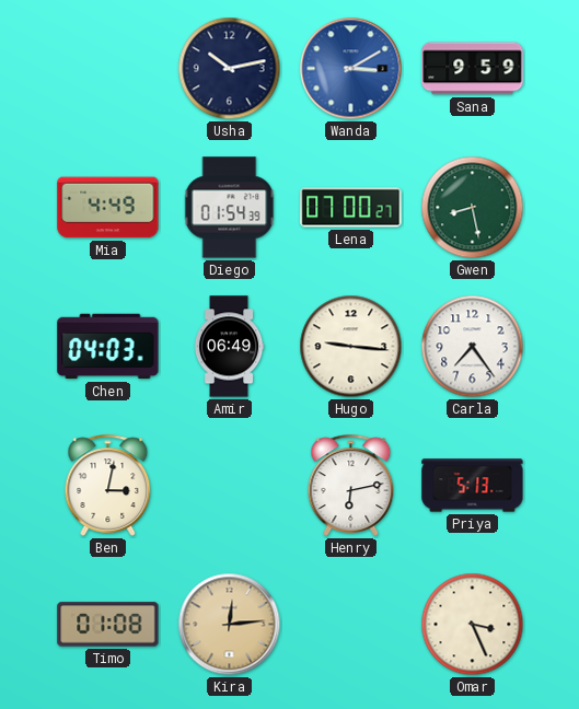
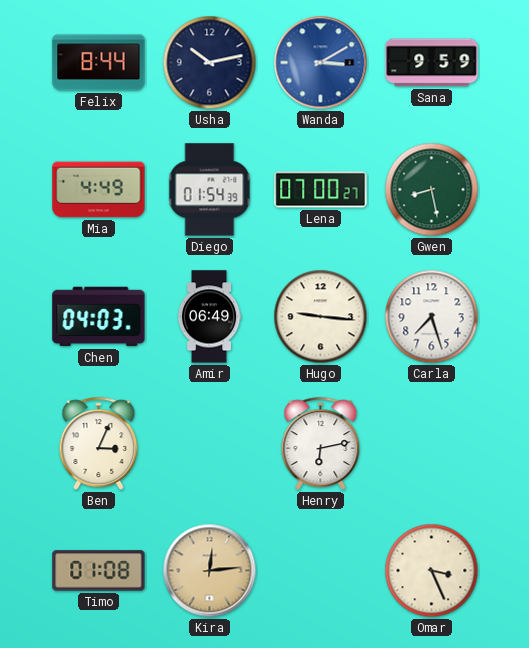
Felix: none -> 8:44
Carla: 7:24 -> 7:27
Ben: 3:02 -> 3:04
Priya: 5:13 -> none
